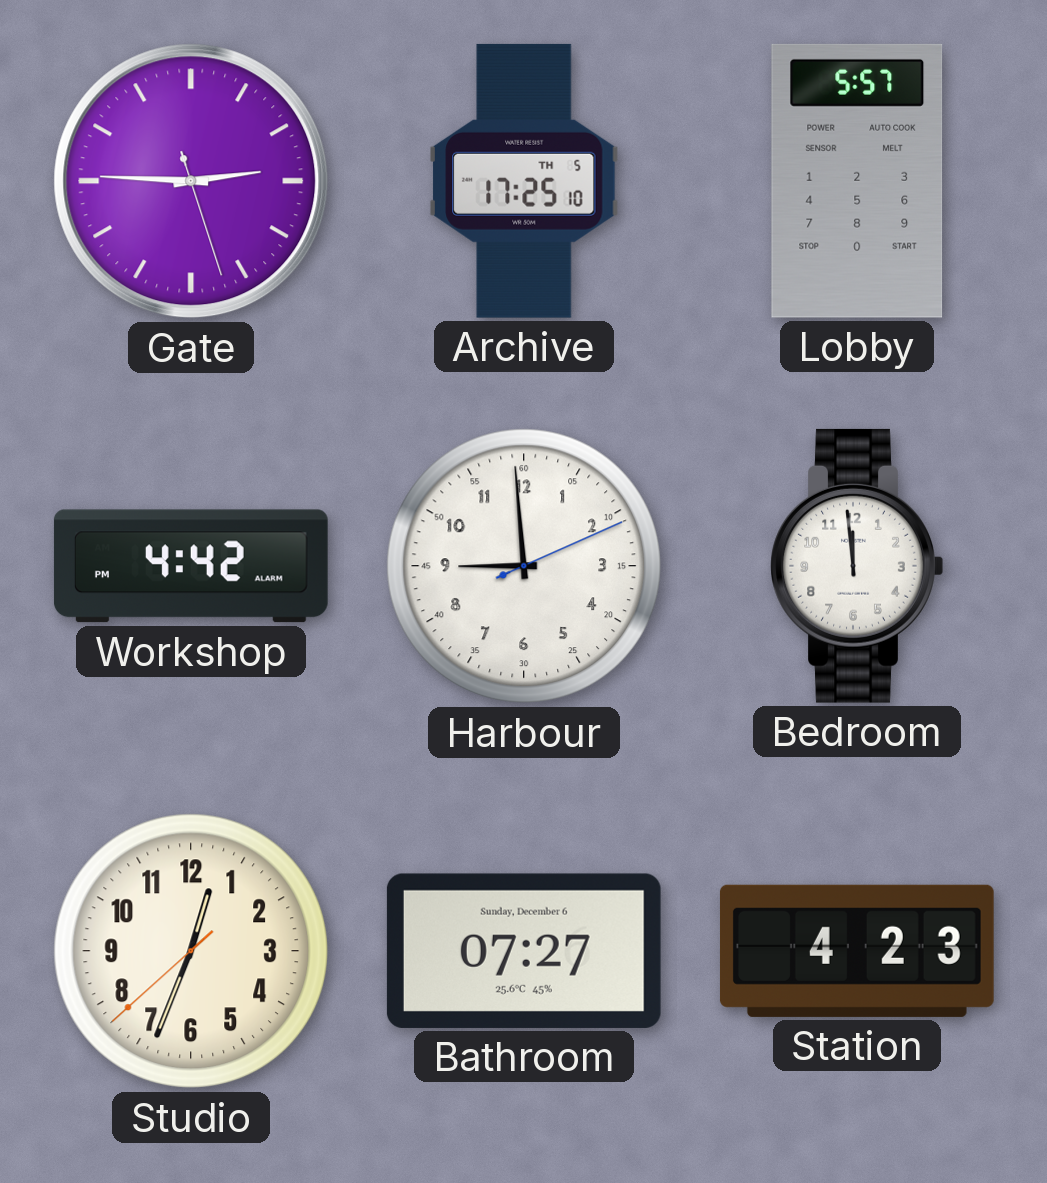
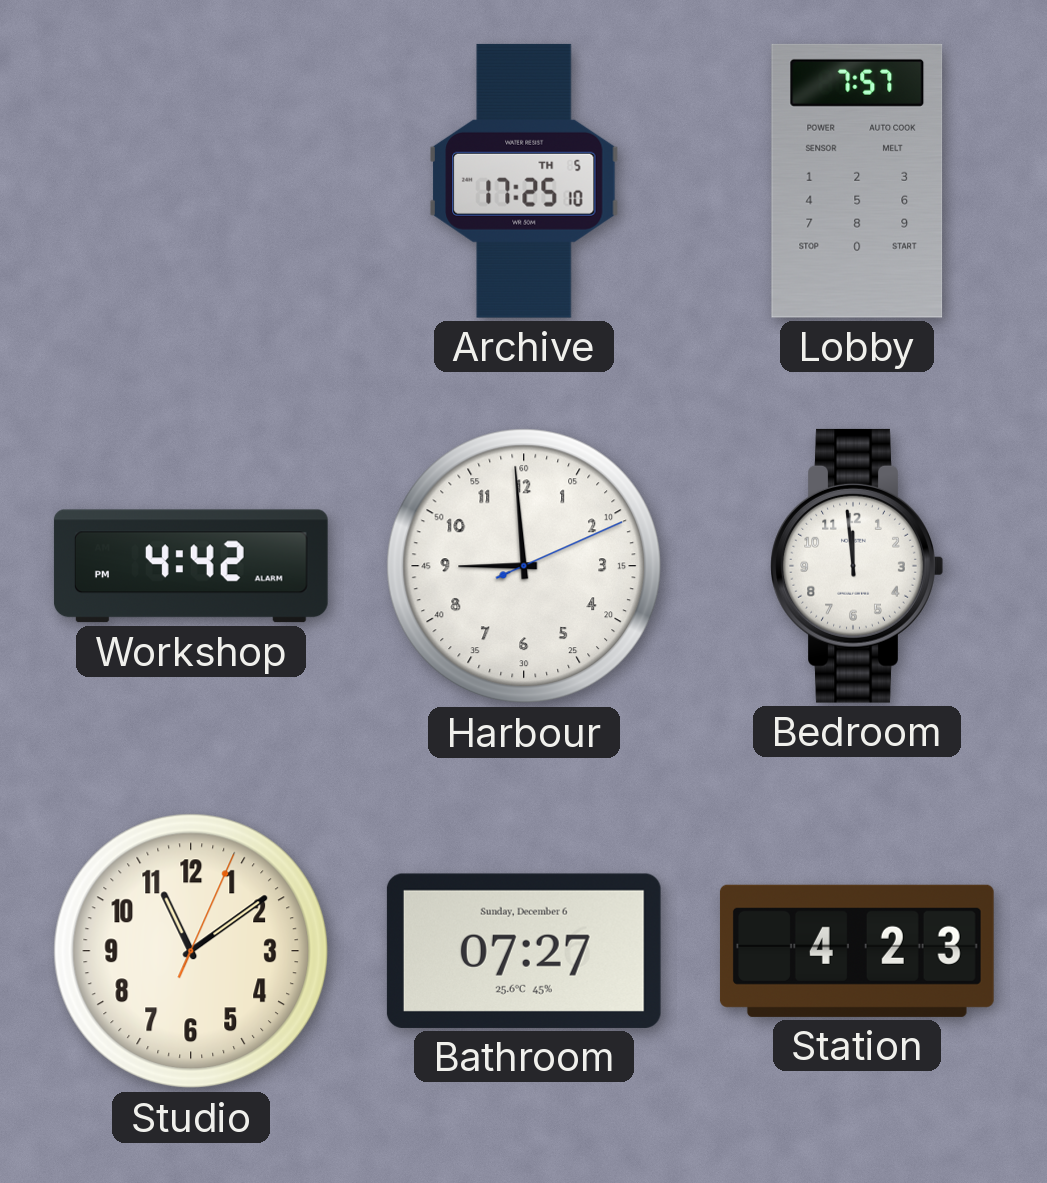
Gate: 2:45 -> none
Lobby: 5:57 -> 7:57
Studio: 12:33 -> 11:09
